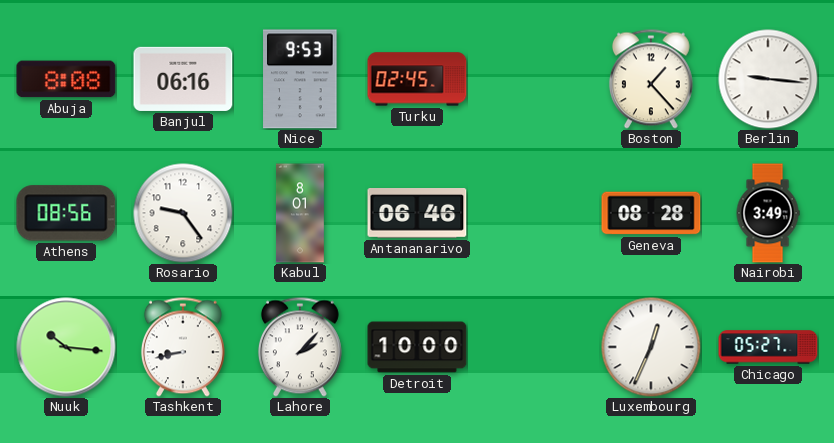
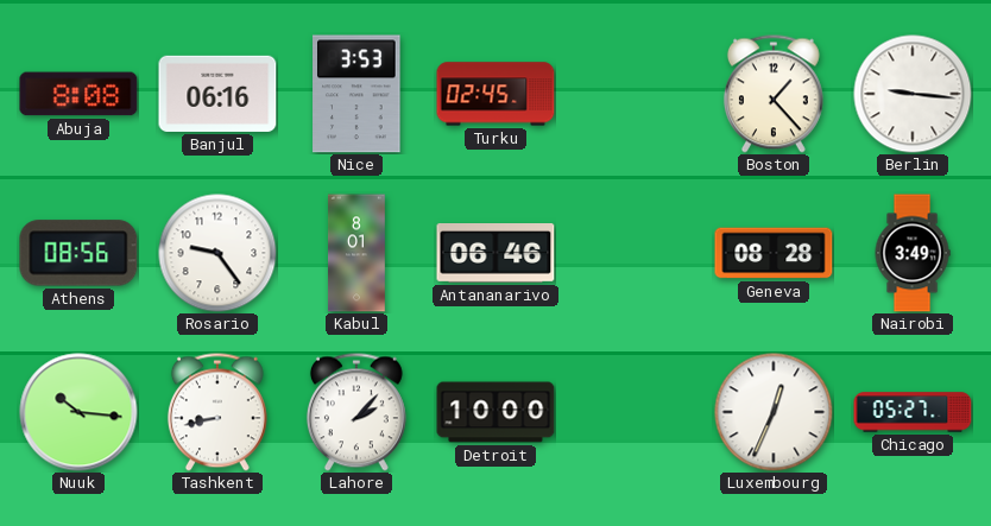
Nice: 9:53 -> 3:53
